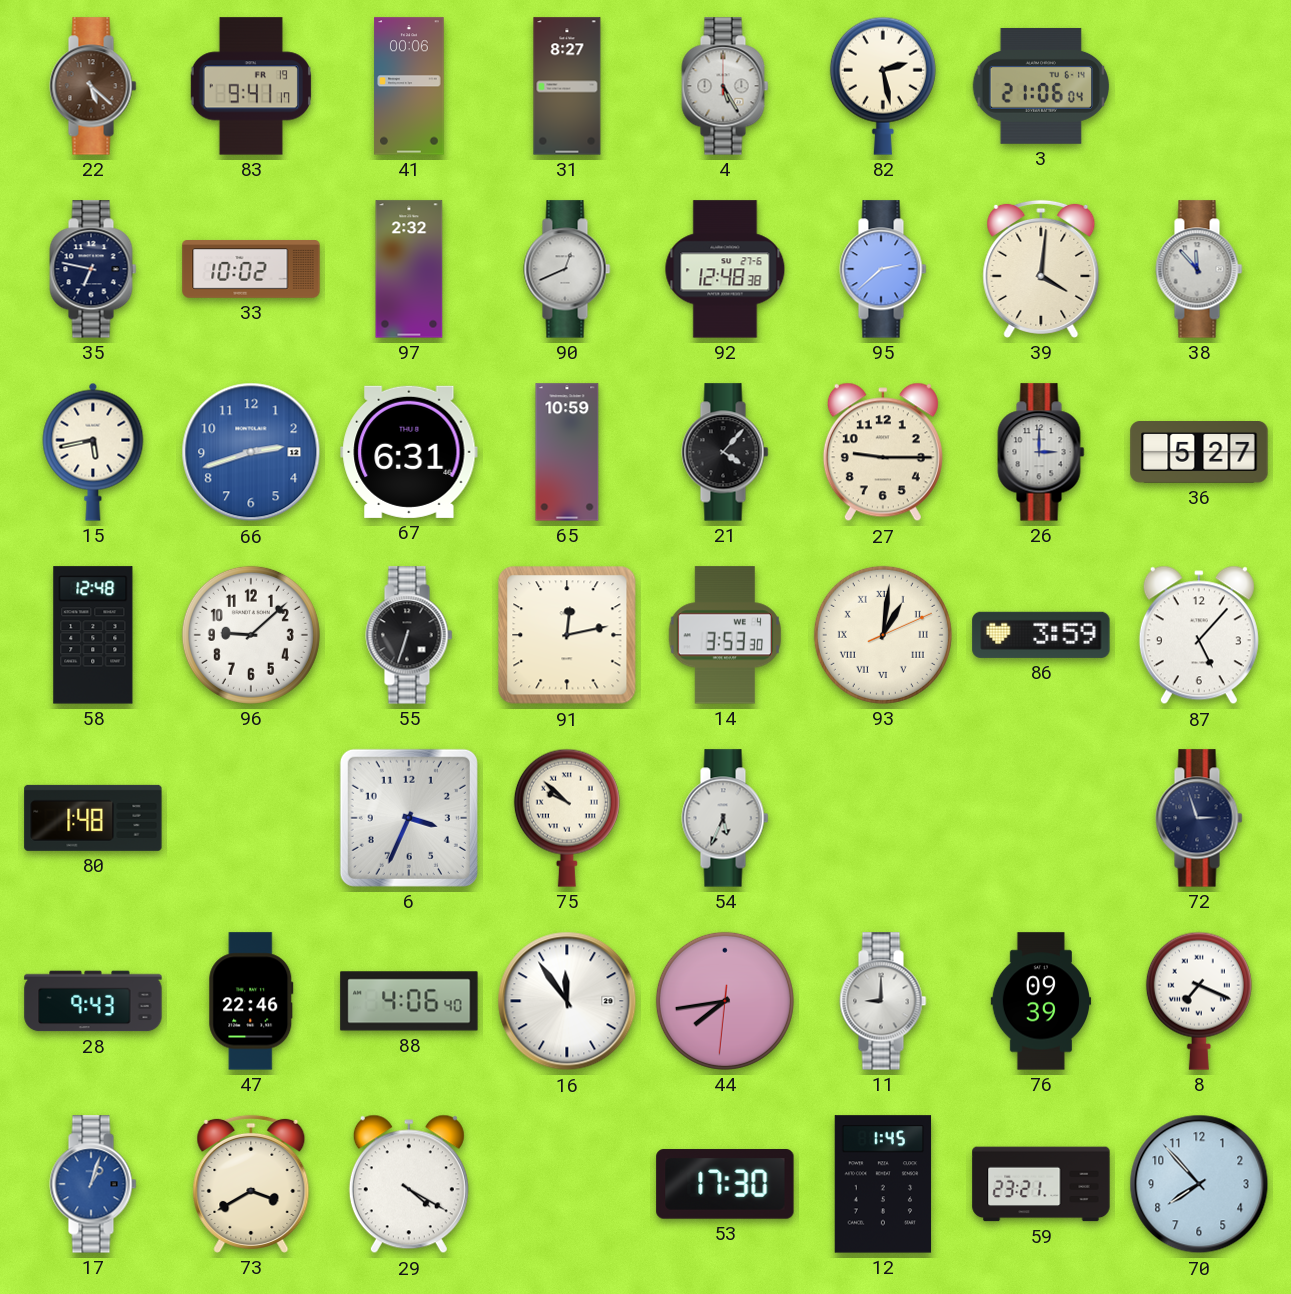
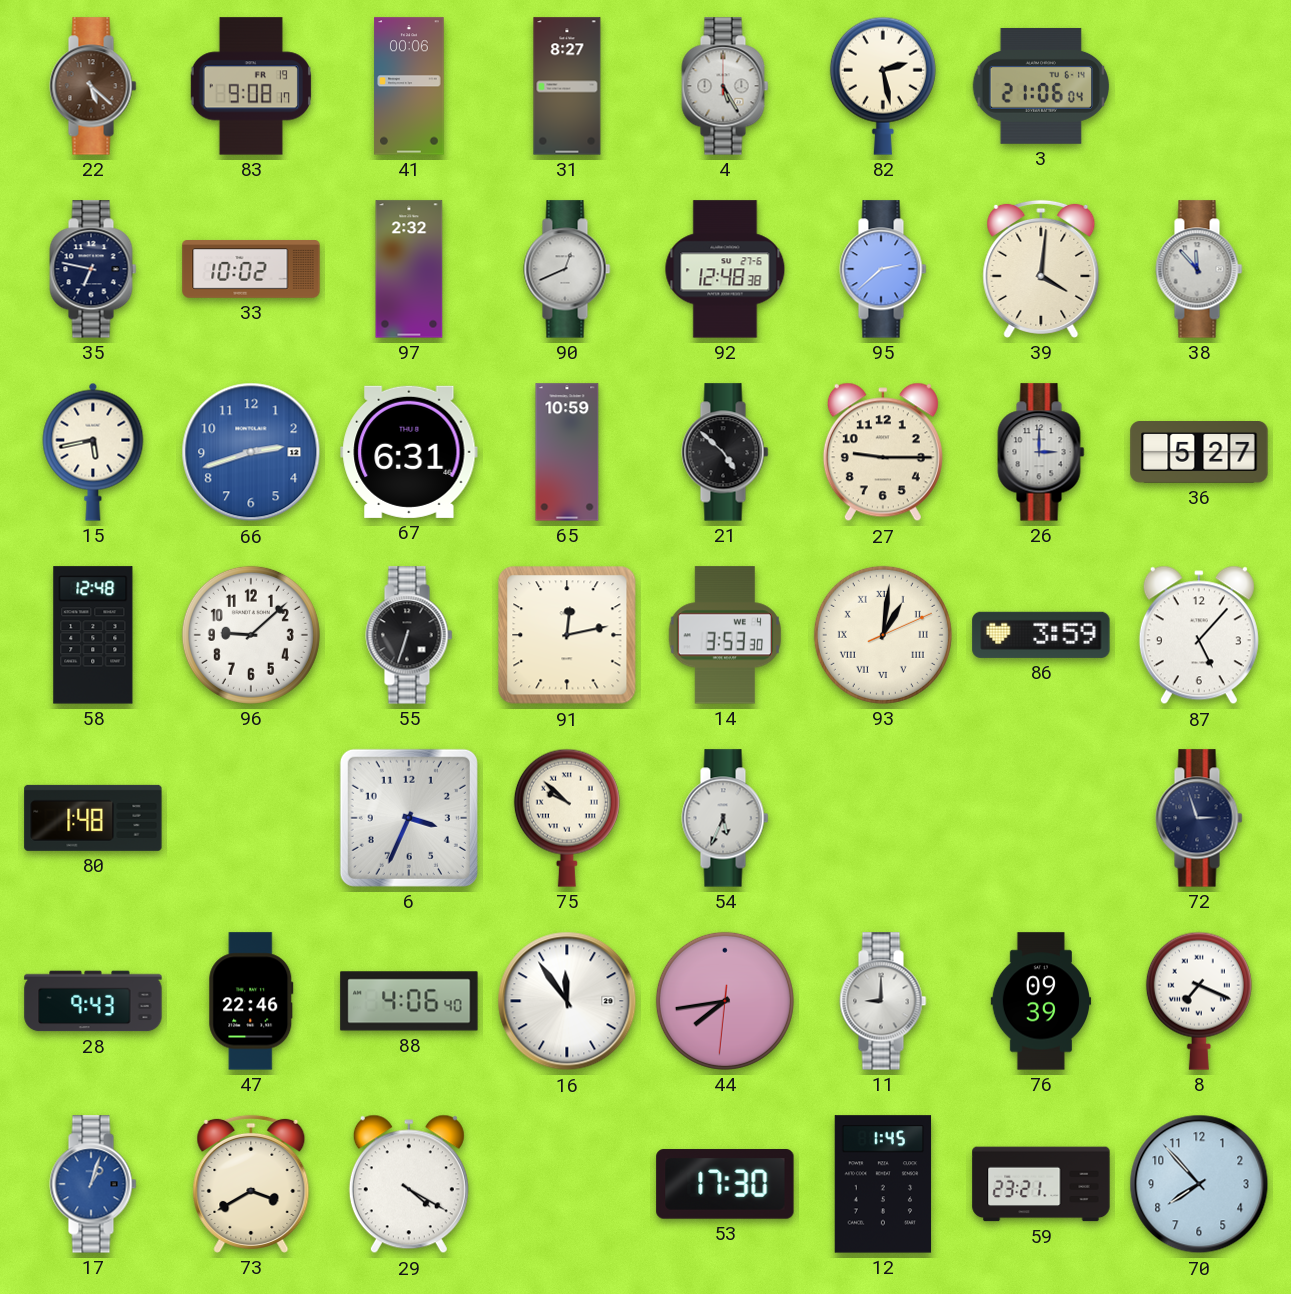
83: 9:41 -> 9:08
21: 4:07 -> 4:52
